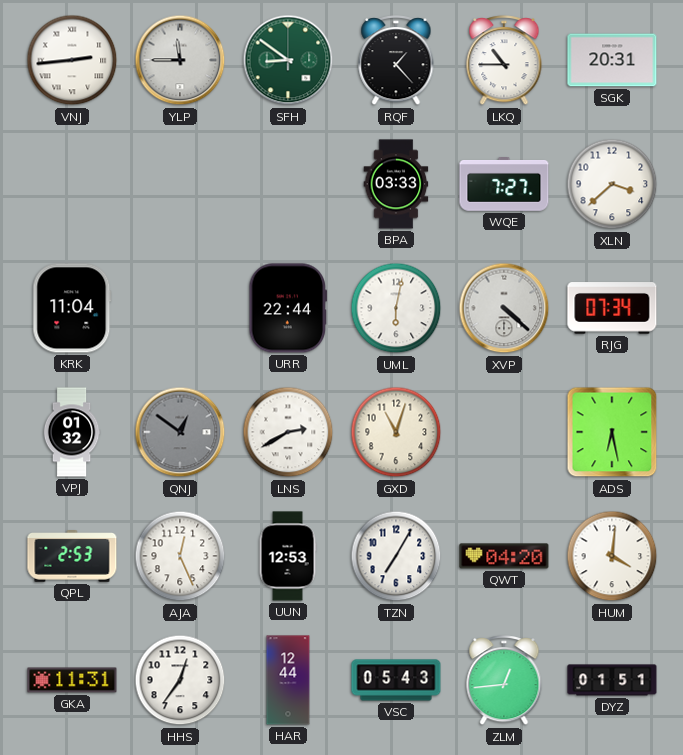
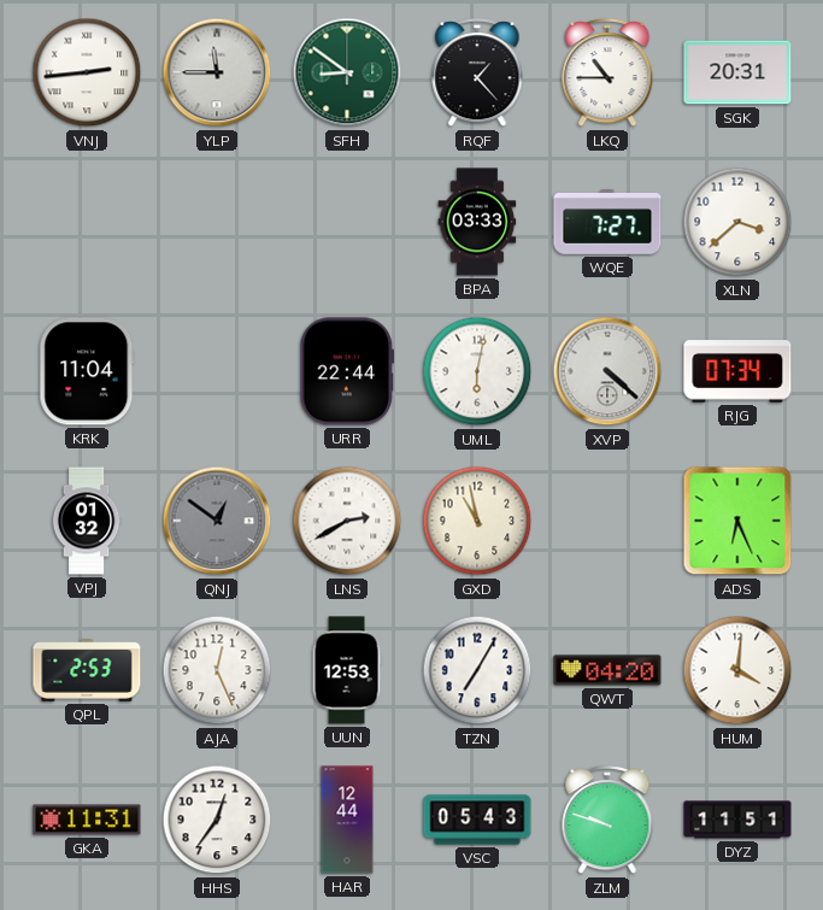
GXD: 11:03 -> 10:58
ADS: 6:28 -> 6:26
ZLM: 12:44 -> 9:48
DYZ: 01:51 -> 11:51
